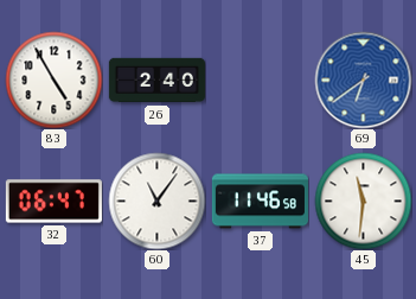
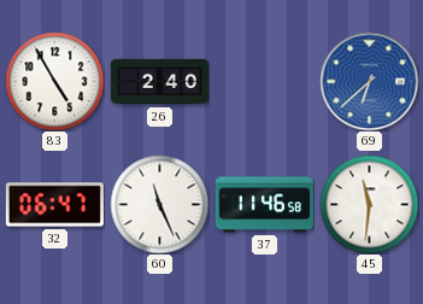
69: 6:39 -> 6:38
60: 11:06 -> 11:26
